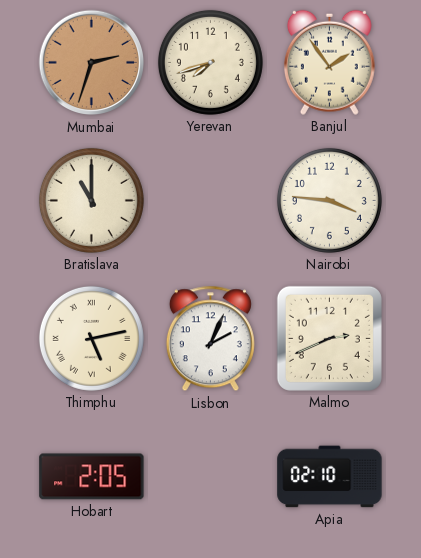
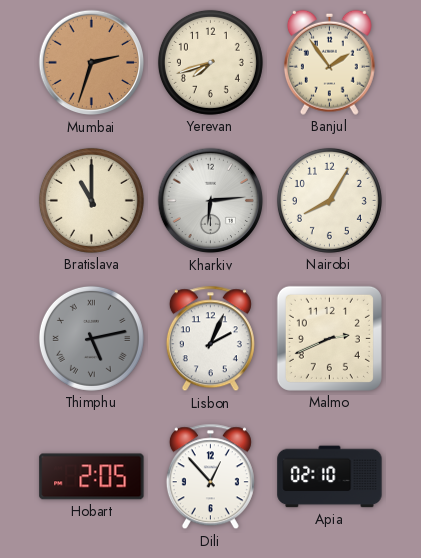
Kharkiv: none -> 6:14
Nairobi: 3:46 -> 8:05
Thimphu dial: cream -> grey
Dili: none -> 12:53
